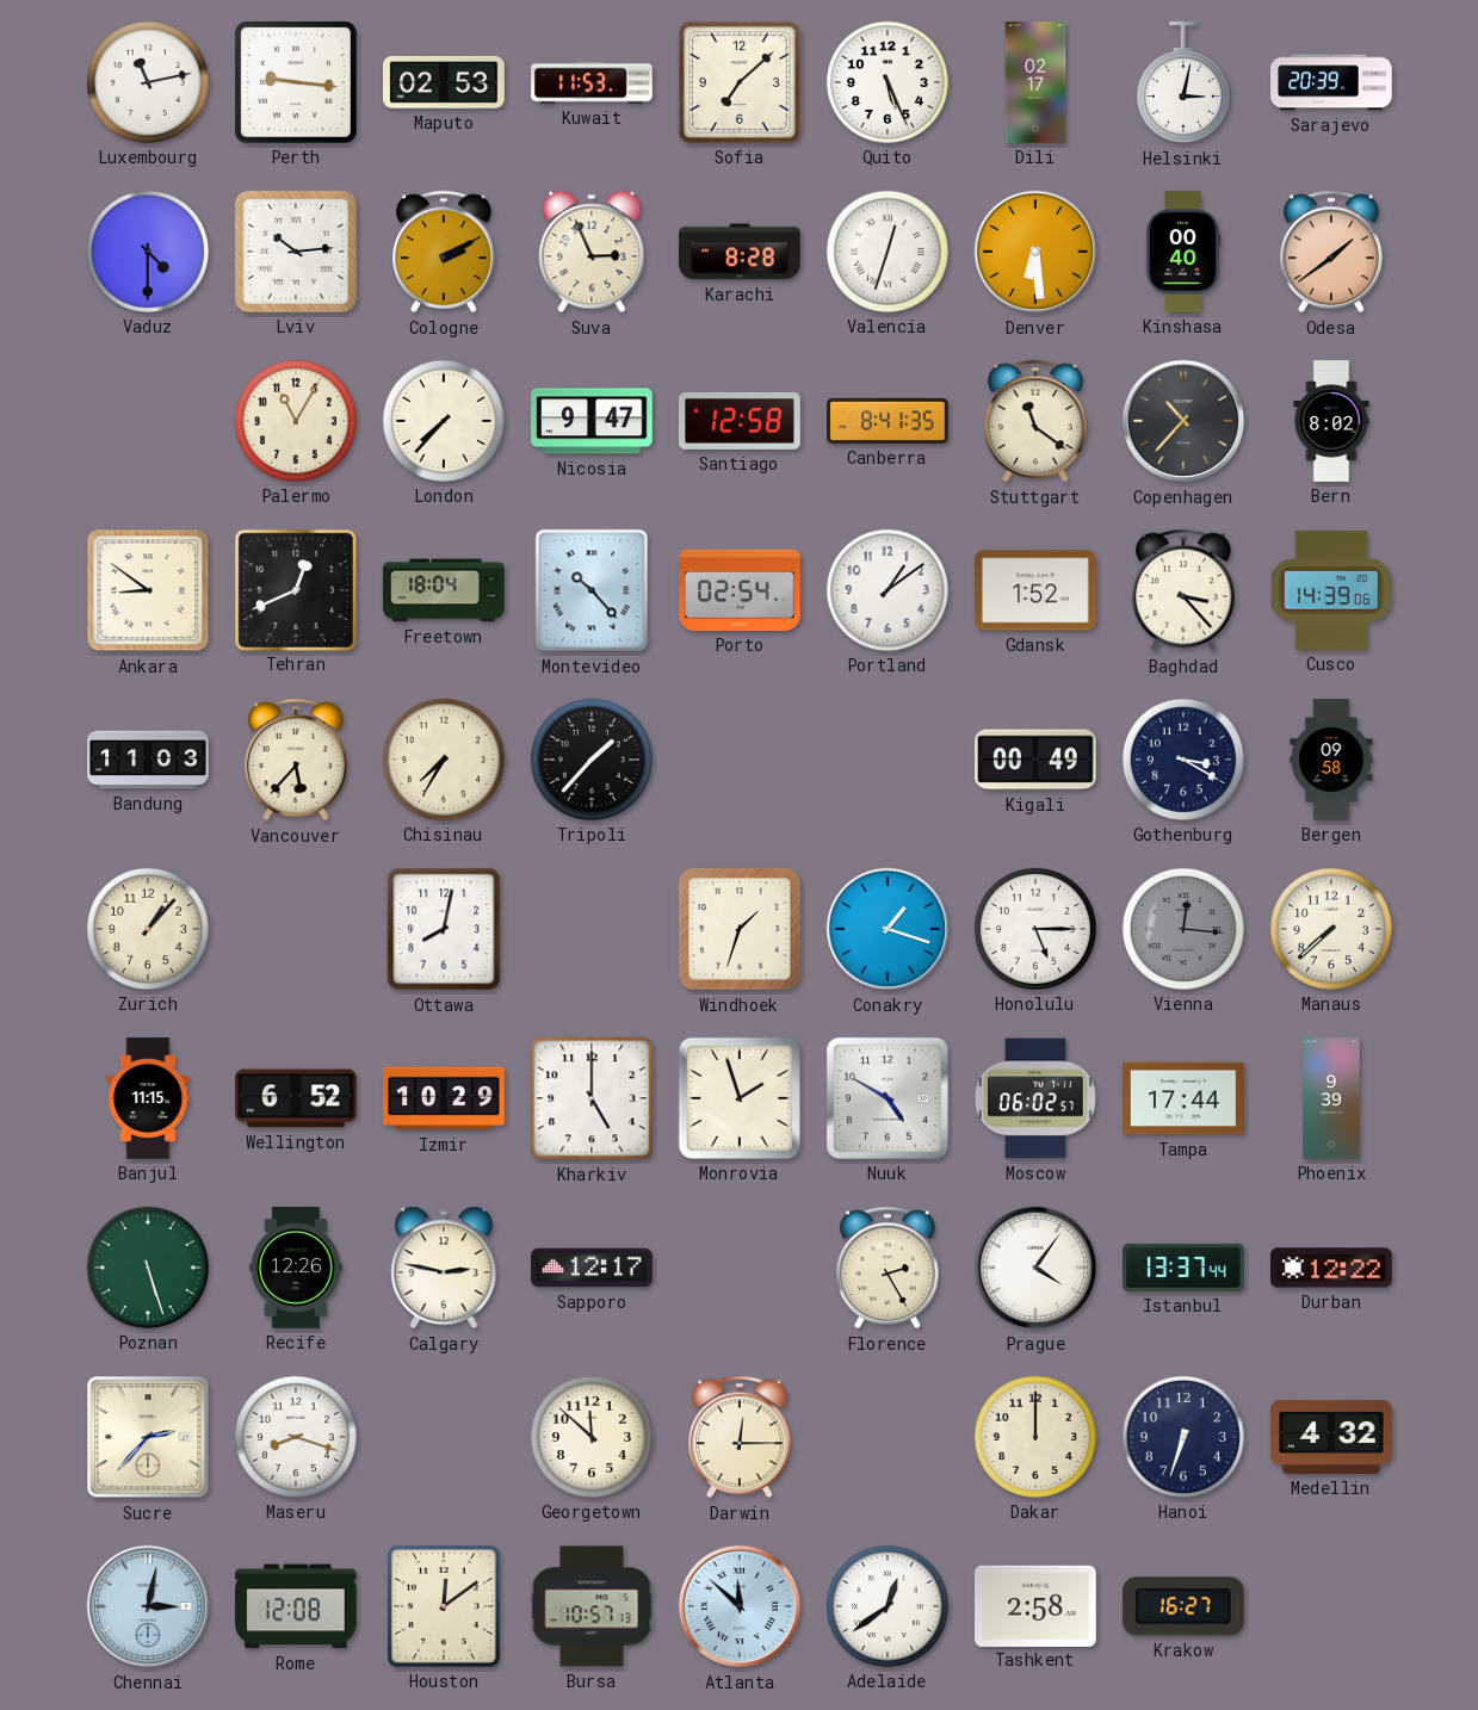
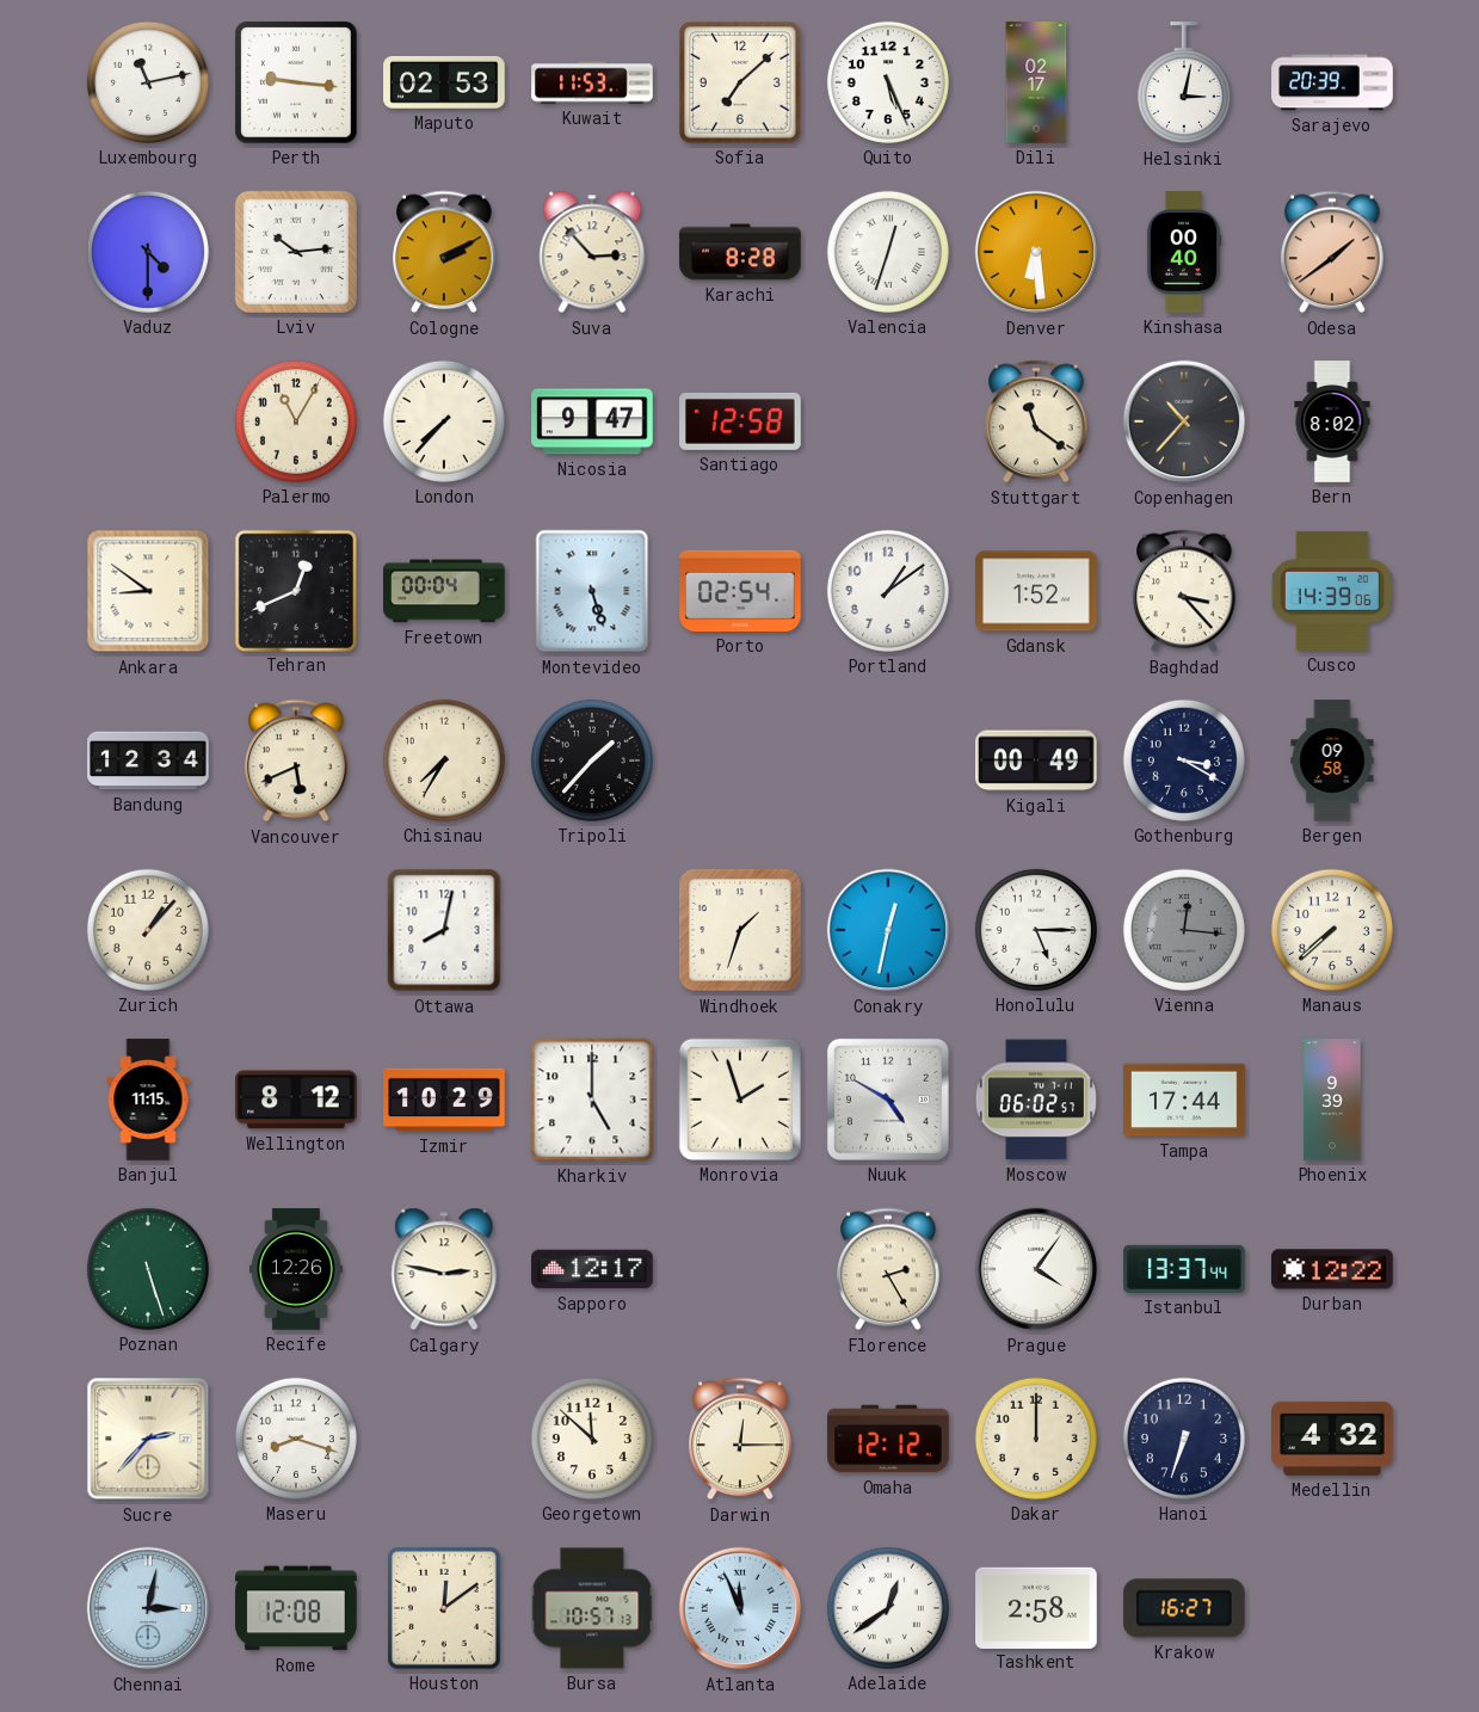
Suva: 2:56 -> 2:53
Canberra: 8:41 -> none
Freetown: 18:04 -> 00:04
Montevideo: 10:23 -> 5:27
Bandung: 11:03 -> 12:34
Vancouver: 5:37 -> 5:41
Conakry: 1:18 -> 12:32
Wellington: 6:52 -> 8:12
Omaha: none -> 12:12
Atlanta: 11:52 -> 11:56
